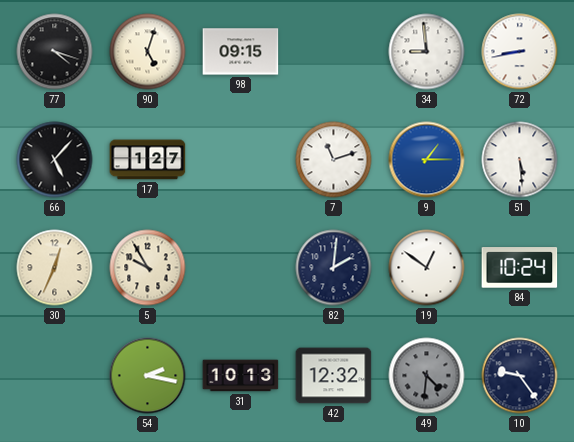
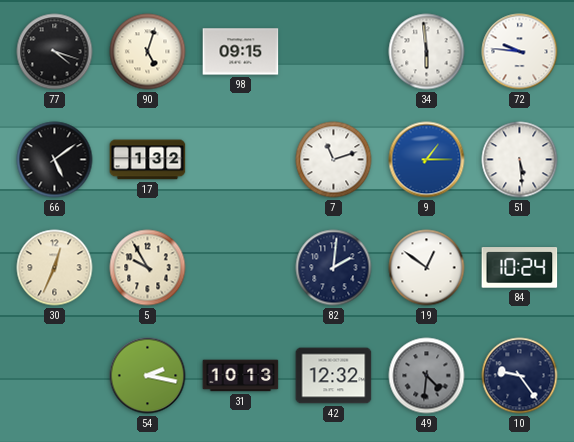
34: 8:59 -> 5:59
72: 8:43 -> 9:46
66: 5:07 -> 5:09
17: 1:27 -> 1:32
